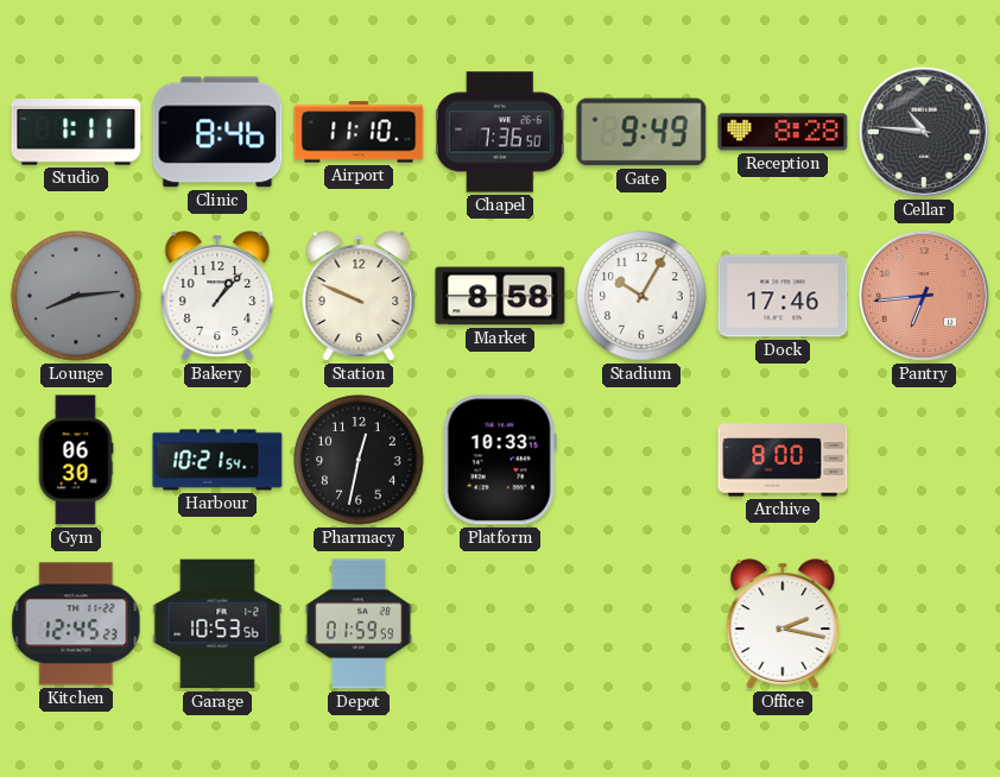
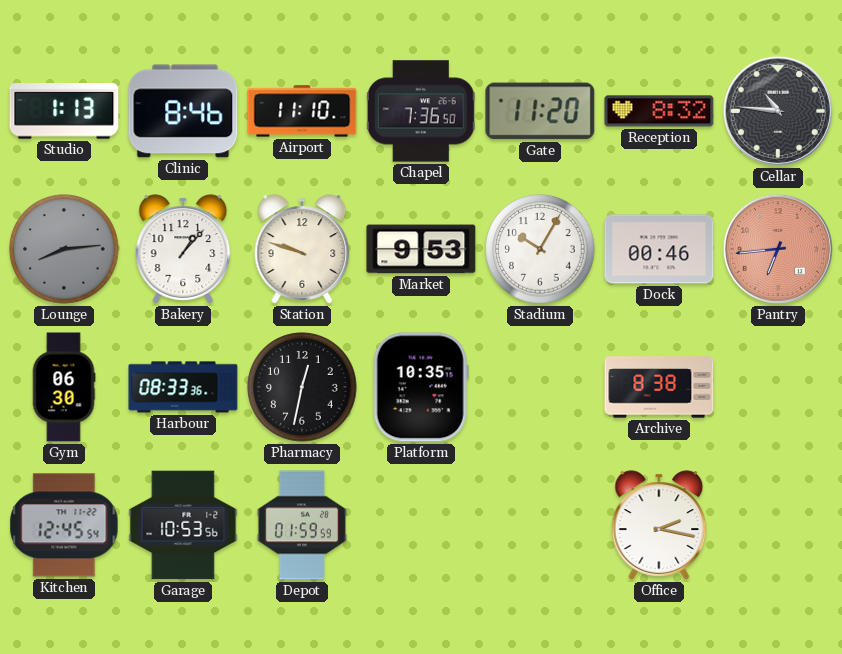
Studio: 1:11 -> 1:13
Gate: 9:49 -> 11:20
Reception: 8:28 -> 8:32
Station: 9:49 -> 9:48
Market: 8:58 -> 9:53
Dock: 17:46 -> 00:46
Harbour: 10:21 -> 08:33
Platform: 10:33 -> 10:35
Archive: 8:00 -> 8:38
Kitchen: 12:45:23 -> 12:45:54
